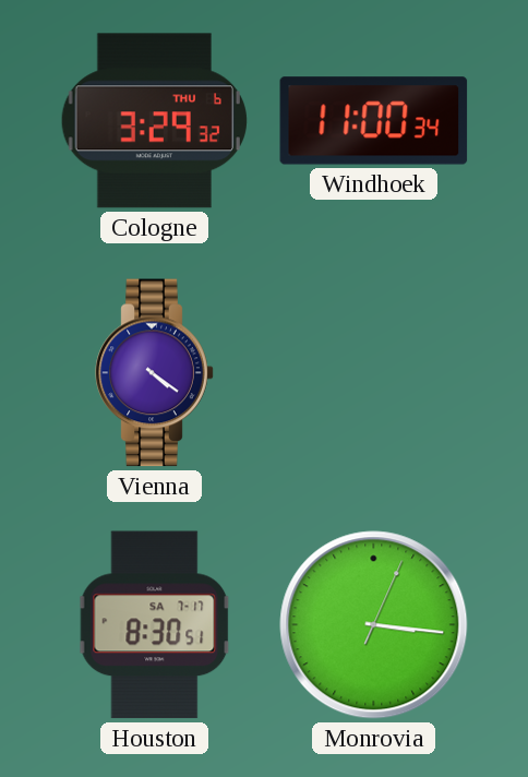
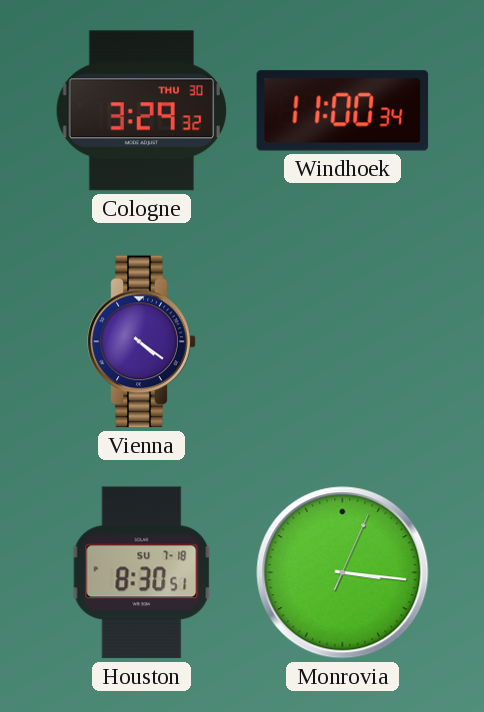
Cologne date: THU 6 -> THU 30
Houston date: SA 7-17 -> SU 7-18
